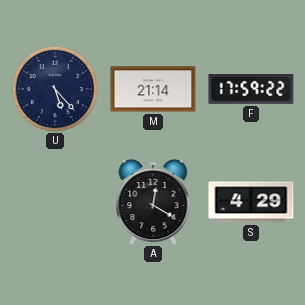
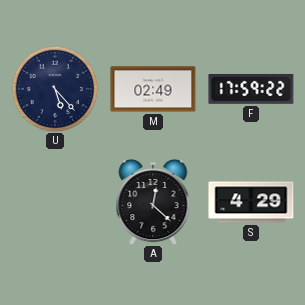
M: 21:14 -> 02:49
A: 12:20 -> 12:22
